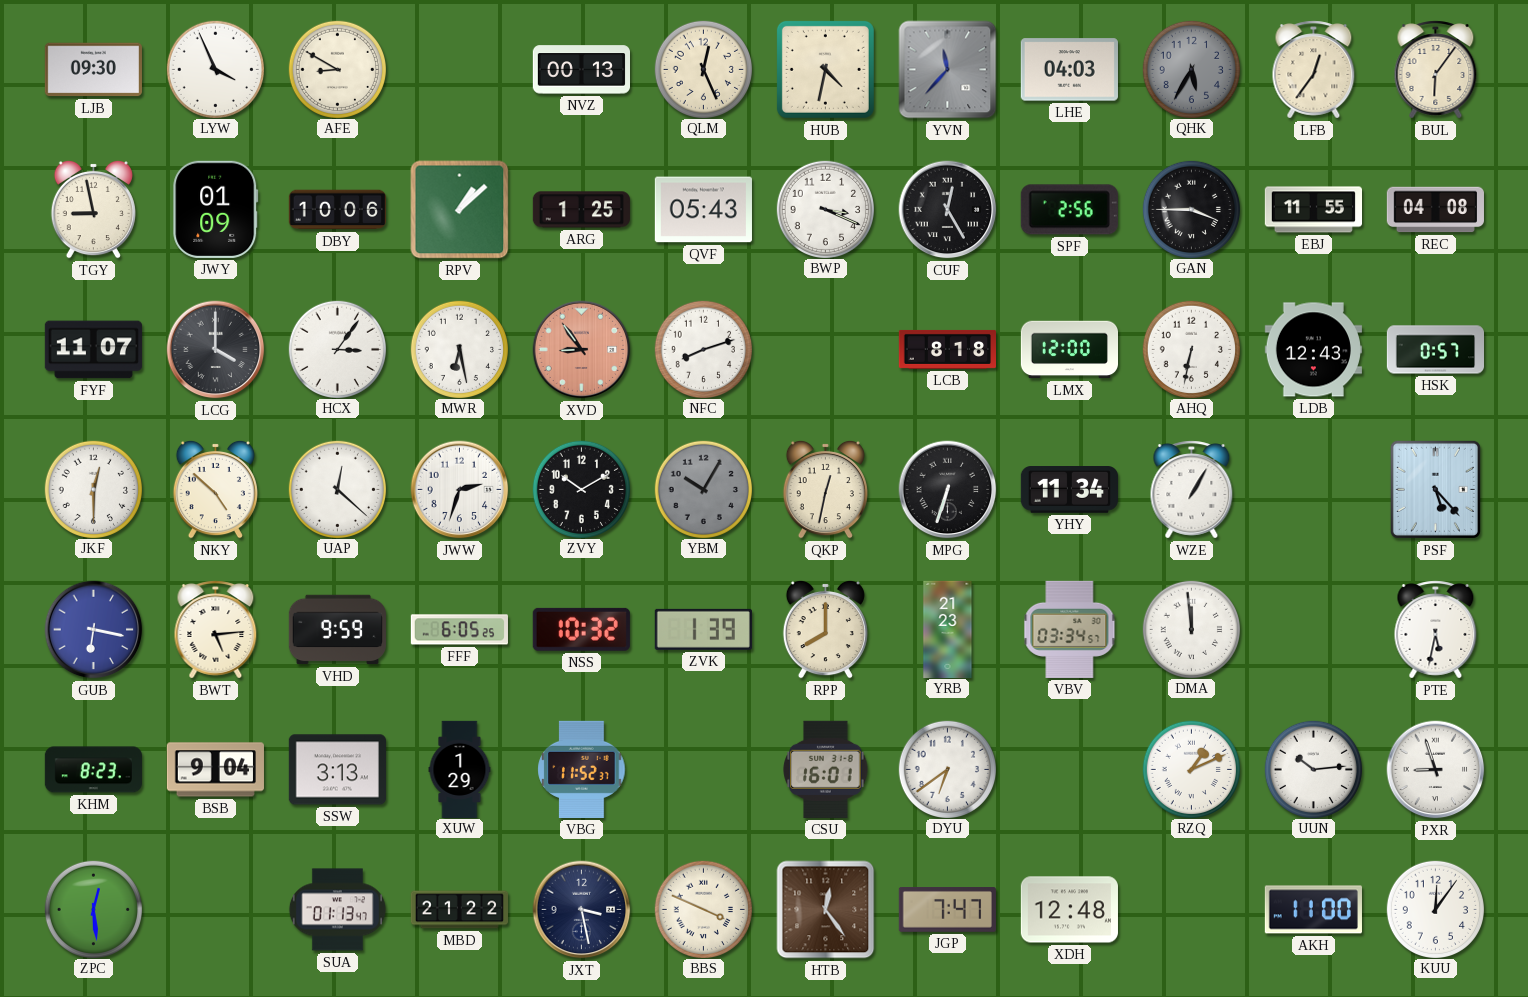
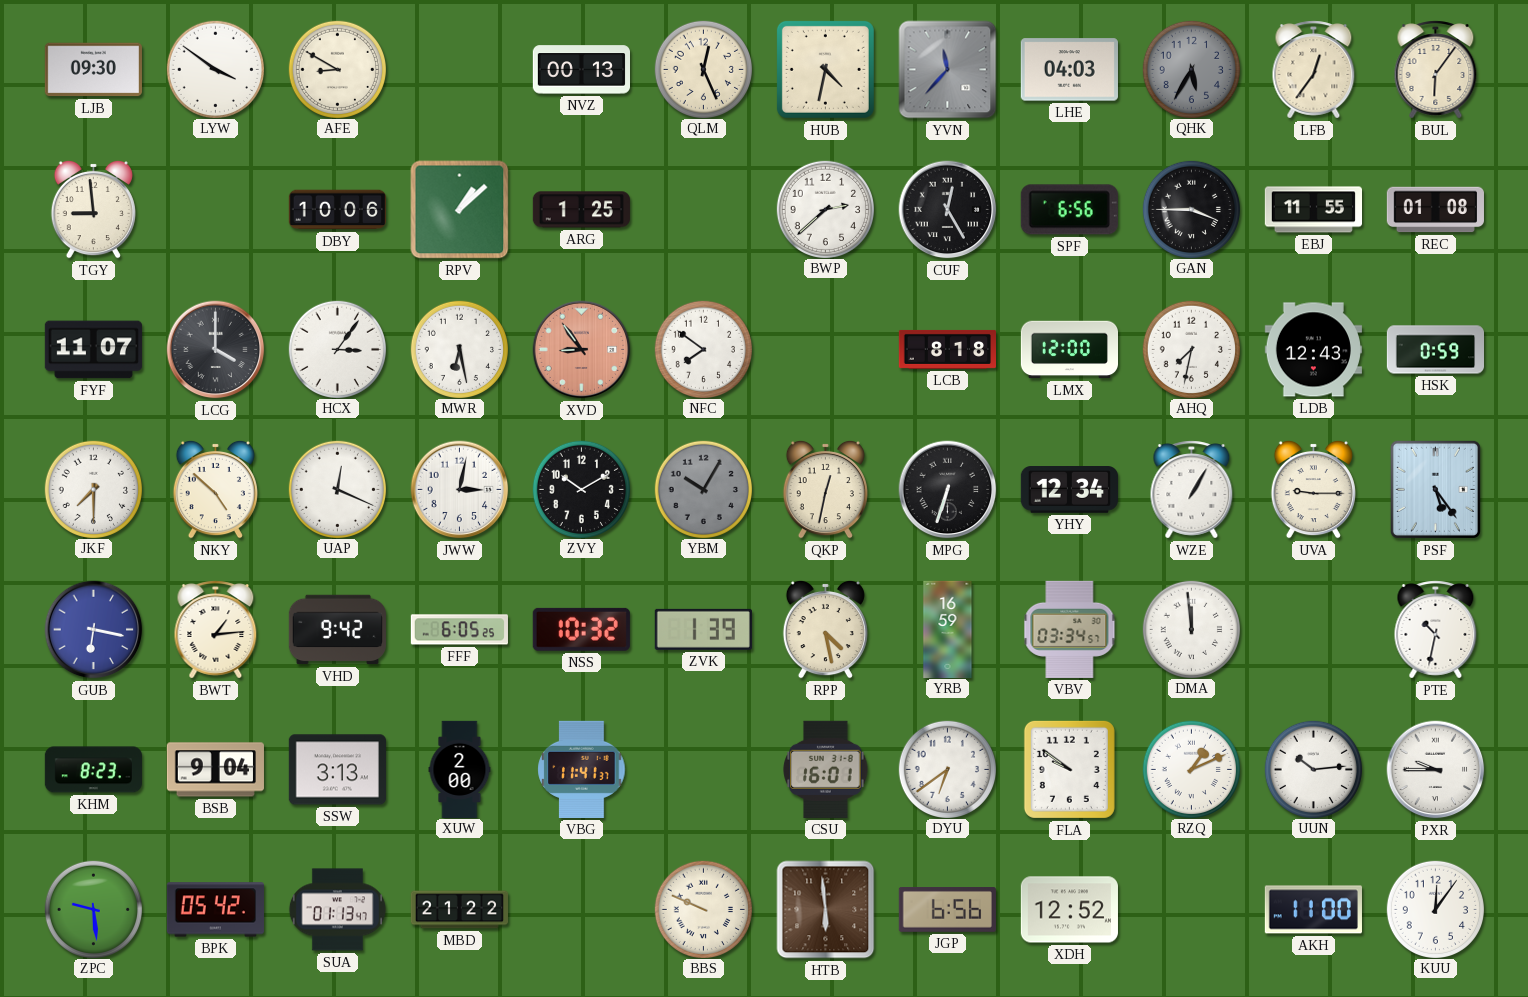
LYW: 3:56 -> 3:51
TGY: 8:58 -> 8:59
JWY: 01:09 -> none
QVF: 05:43 -> none
BWP: 3:19 -> 2:38
SPF: 2:56 -> 6:56
REC: 04:08 -> 01:08
NFC: 8:12 -> 7:51
AHQ: 6:32 -> 7:32
HSK: 0:57 -> 0:59
JKF: 12:30 -> 7:30
UAP: 12:22 -> 12:19
JWW: 2:33 -> 3:02
YHY: 11:34 -> 12:34
UVA: none -> 9:15
PSF: 5:23 -> 5:24
BWT: 5:14 -> 1:14
VHD: 9:59 -> 9:42
RPP: 8:00 -> 4:28
YRB: 21:23 -> 16:59
PTE: 5:32 -> 10:32
XUW: 1:29 -> 2:00
VBG: 11:52 -> 11:41
FLA: none -> 9:51
PXR: 8:57 -> 9:45
ZPC: 12:29 -> 9:29
BPK: none -> 05:42
JXT: 3:28 -> none
BBS: 3:49 -> 9:49
HTB: 12:24 -> 5:59
JGP: 7:47 -> 6:56
XDH: 12:48 -> 12:52
